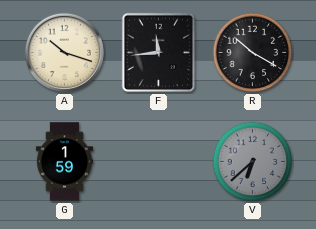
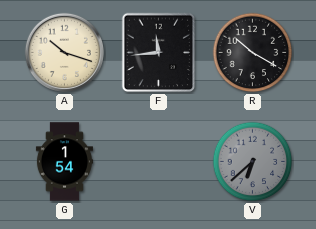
G: 1:59 -> 1:54
